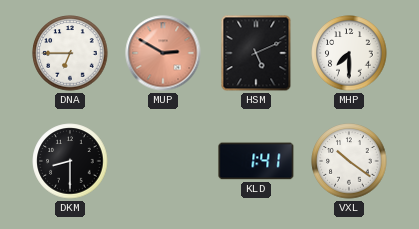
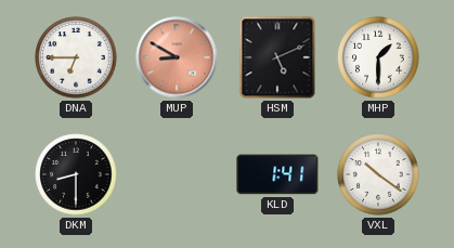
MUP: 2:50 -> 8:50
MHP: 7:30 -> 1:30
